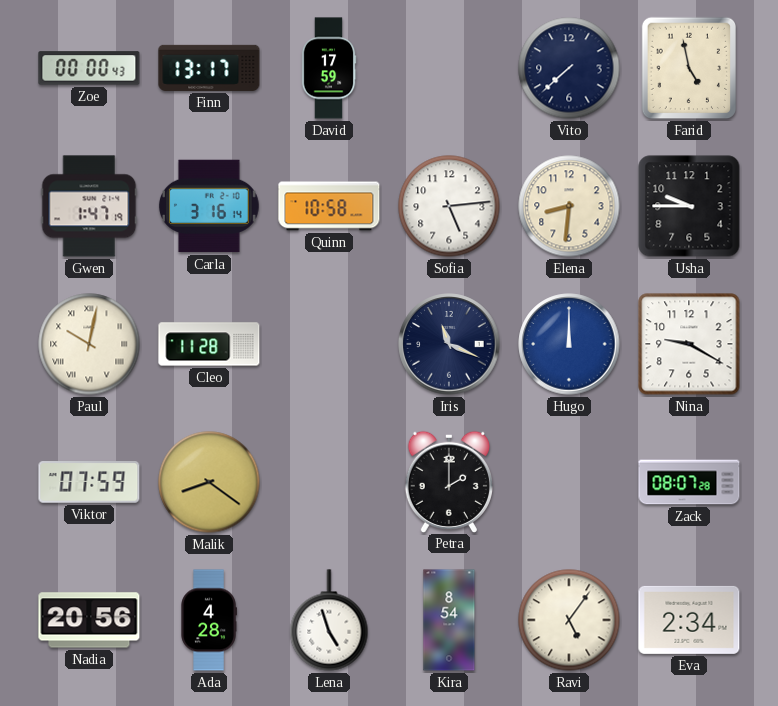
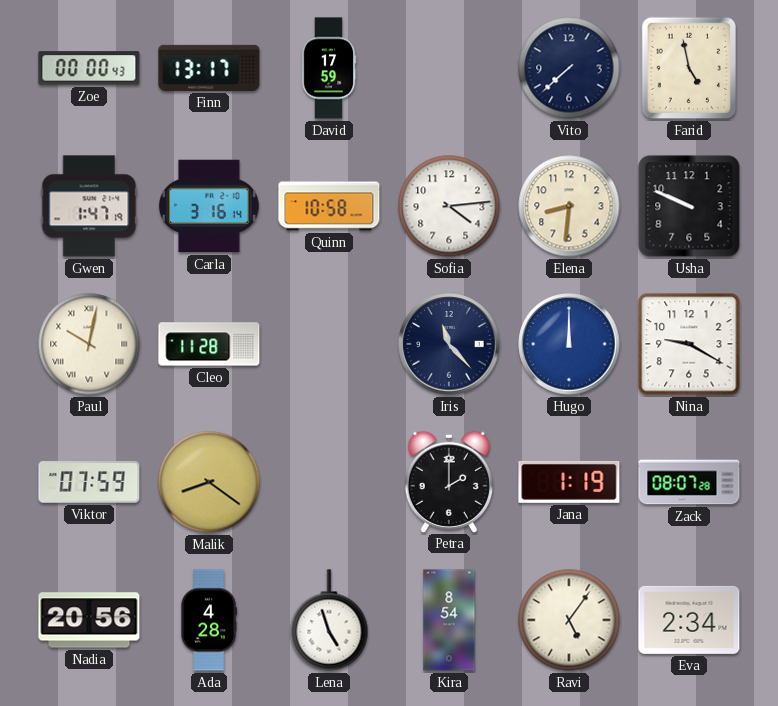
Sofia: 5:14 -> 4:14
Usha: 9:45 -> 9:49
Iris: 11:19 -> 11:23
Jana: none -> 1:19
